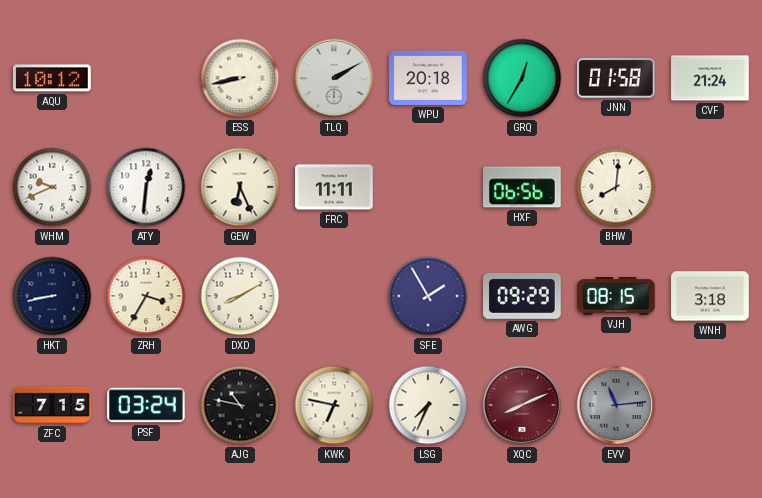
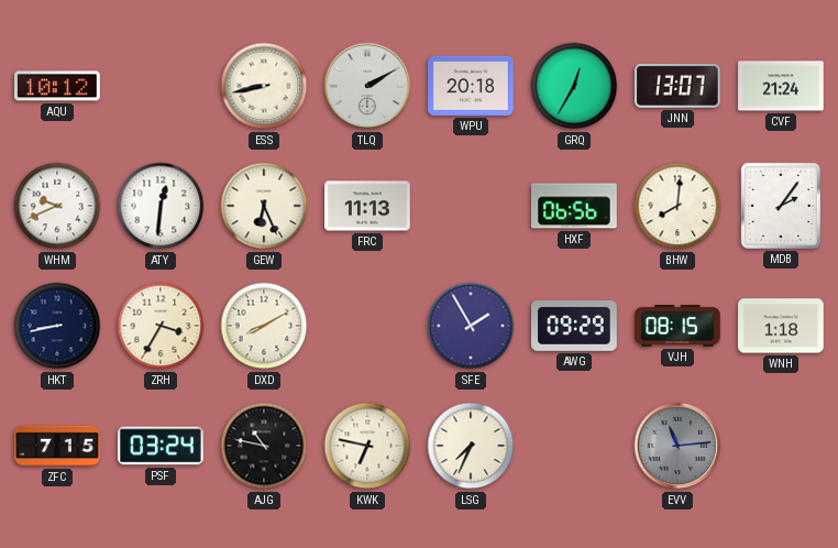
JNN: 01:58 -> 13:07
FRC: 11:11 -> 11:13
MDB: none -> 2:06
WNH: 3:18 -> 1:18
XQC: 8:11 -> none
